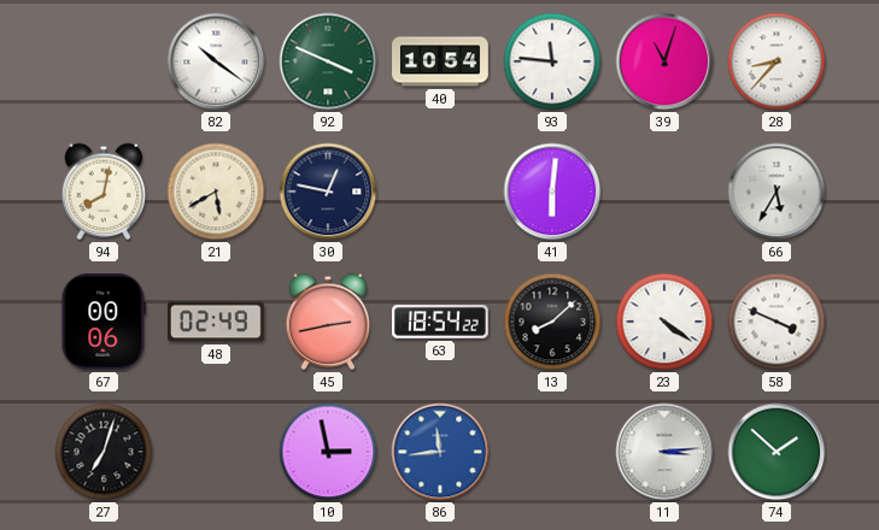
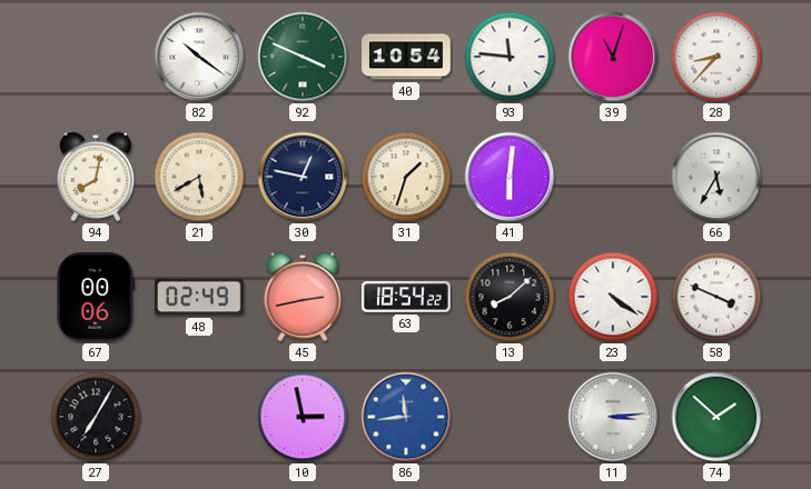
31: none -> 1:33
27: 7:03 -> 7:05
